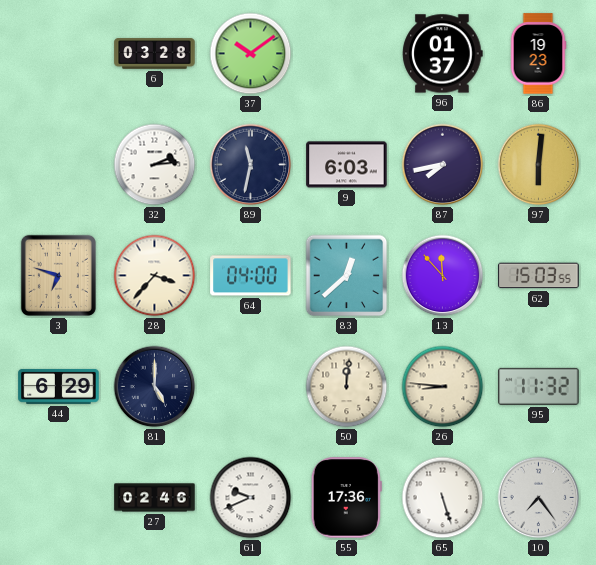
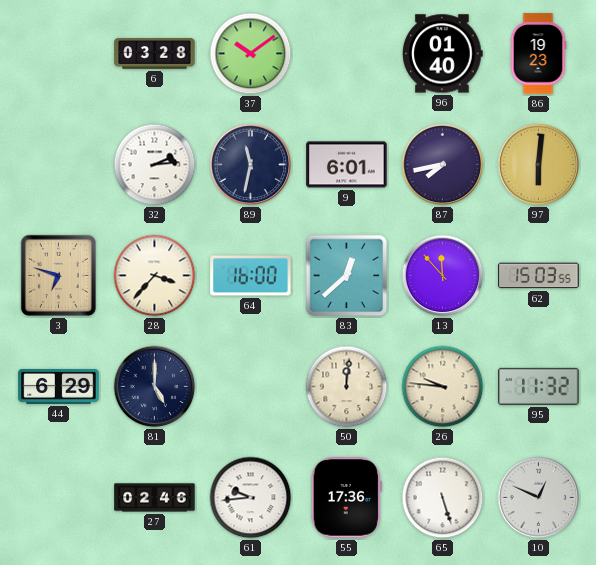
96: 01:37 -> 01:40
9: 6:03 -> 6:01
64: 04:00 -> 16:00
26: 8:46 -> 9:46
61: 9:41 -> 9:44
10: 7:24 -> 12:49
